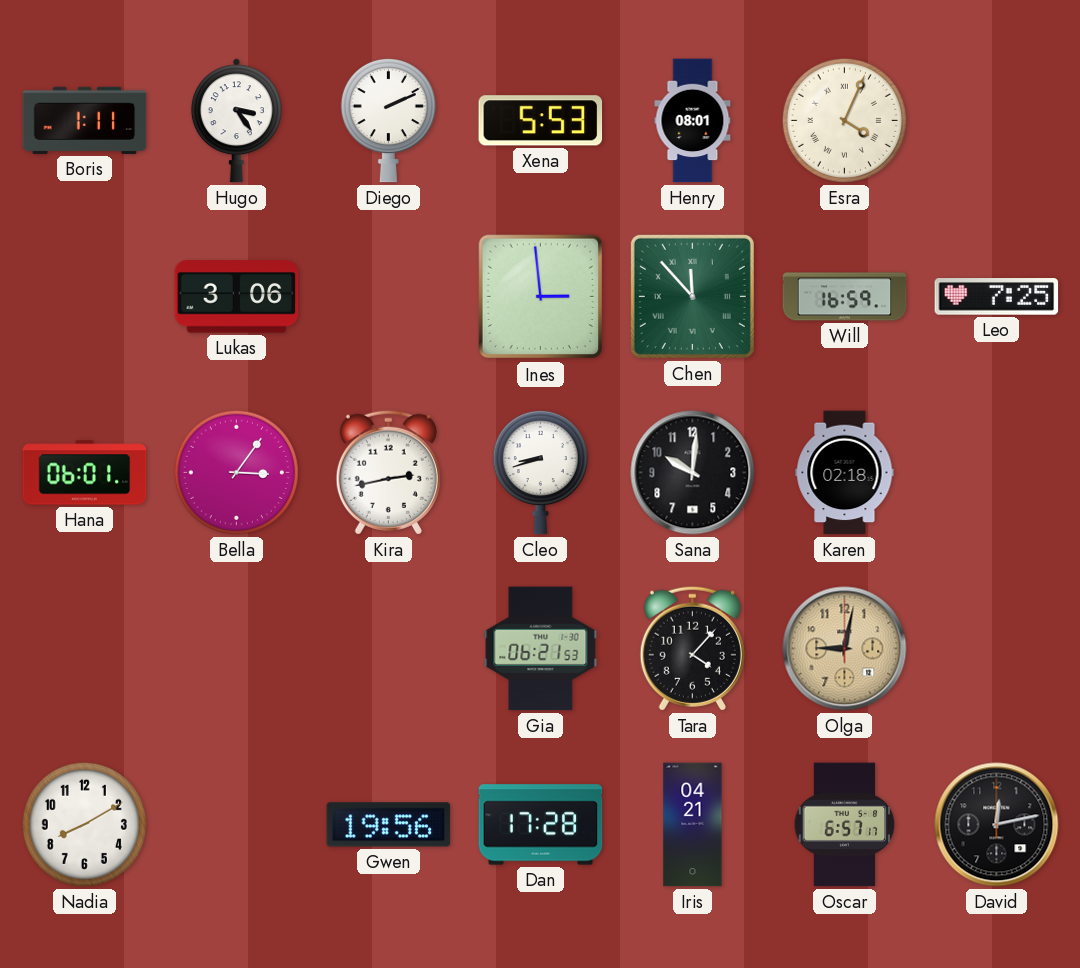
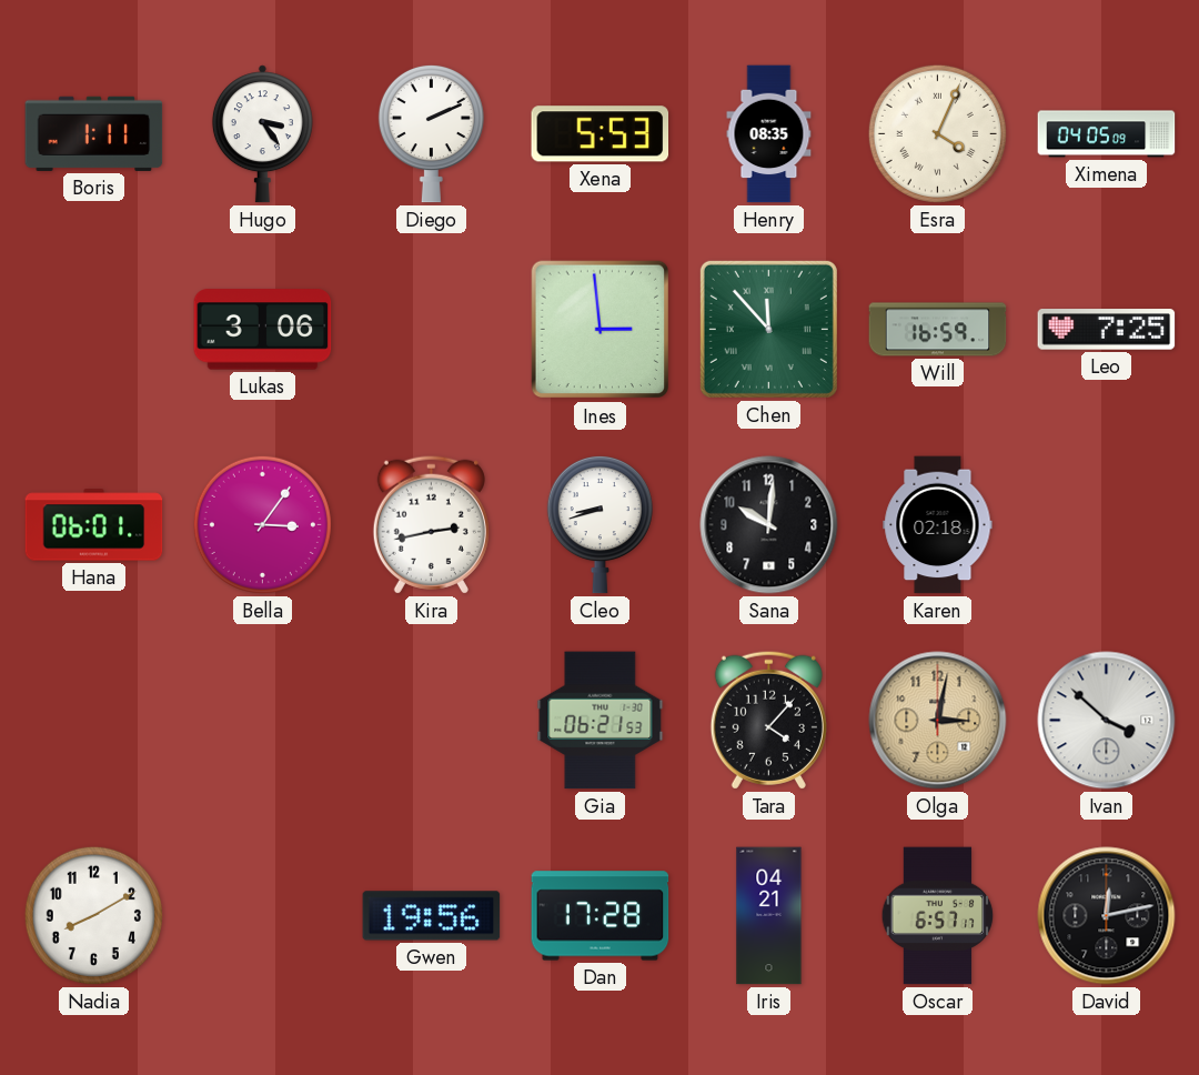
Henry: 08:01 -> 08:35
Ximena: none -> 04:05
Olga: 9:02 -> 3:02
Ivan: none -> 3:52
